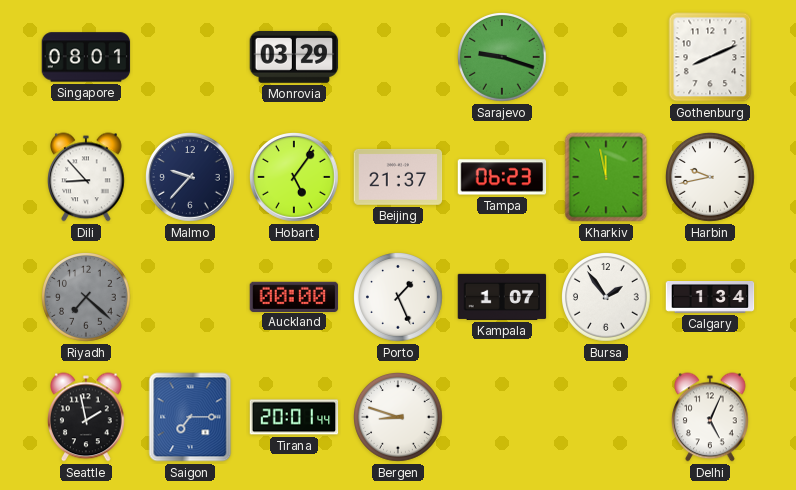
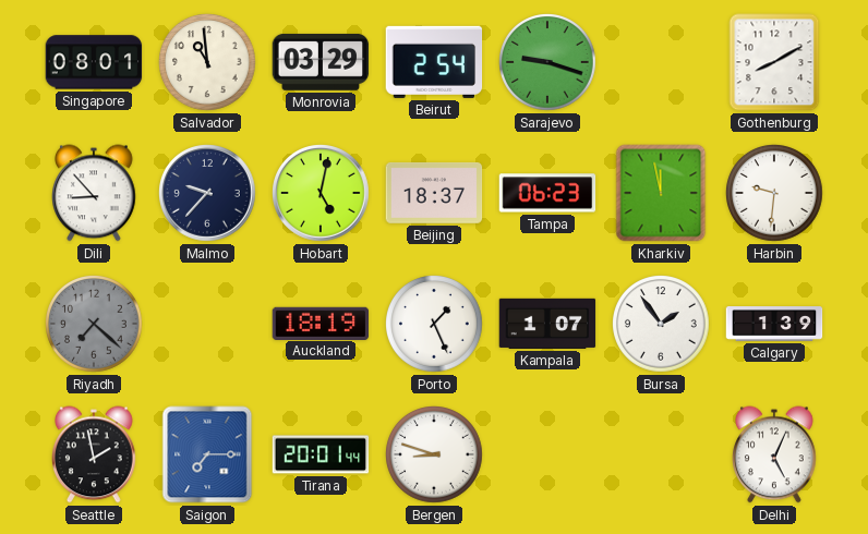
Salvador: none -> 10:59
Beirut: none -> 2:54
Gothenburg: 8:11 -> 8:10
Hobart: 5:06 -> 5:02
Beijing: 21:37 -> 18:37
Harbin: 9:43 -> 9:31
Auckland: 00:00 -> 18:19
Calgary: 1:34 -> 1:39
